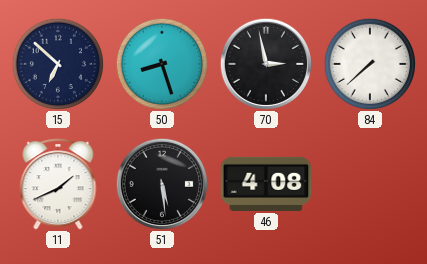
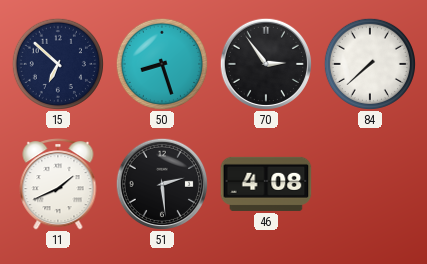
70: 2:58 -> 2:54
51: 5:29 -> 2:29
